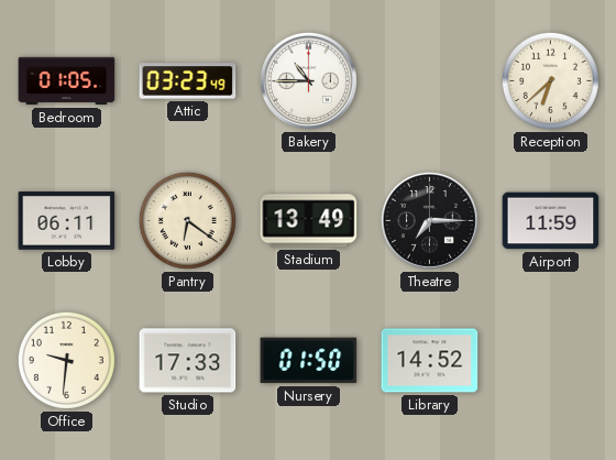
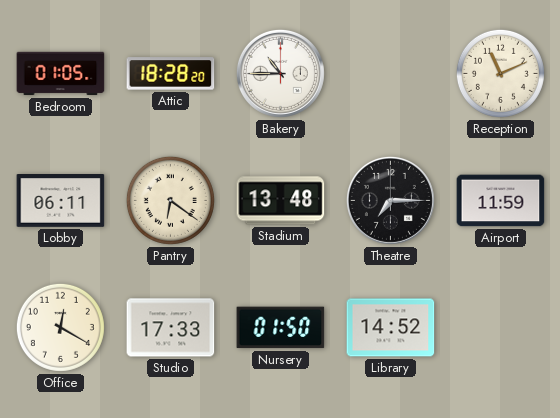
Attic: 03:23 -> 18:28
Reception: 6:38 -> 11:11
Stadium: 13:49 -> 13:48
Office: 9:31 -> 12:20
